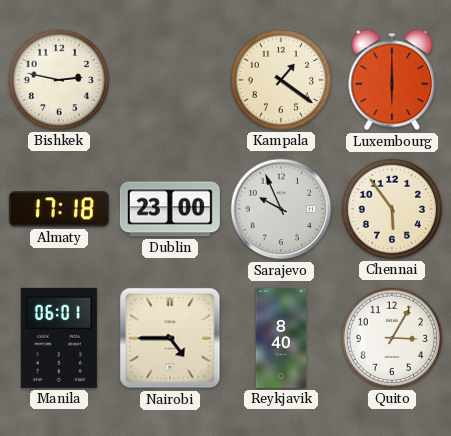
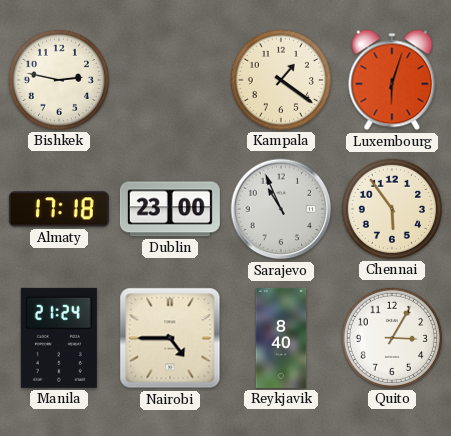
Luxembourg: 6:00 -> 6:03
Sarajevo: 9:56 -> 10:56
Manila: 06:01 -> 21:24
